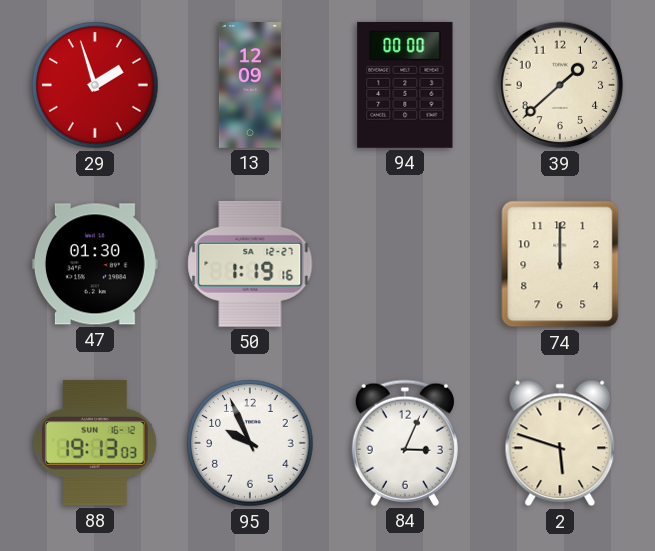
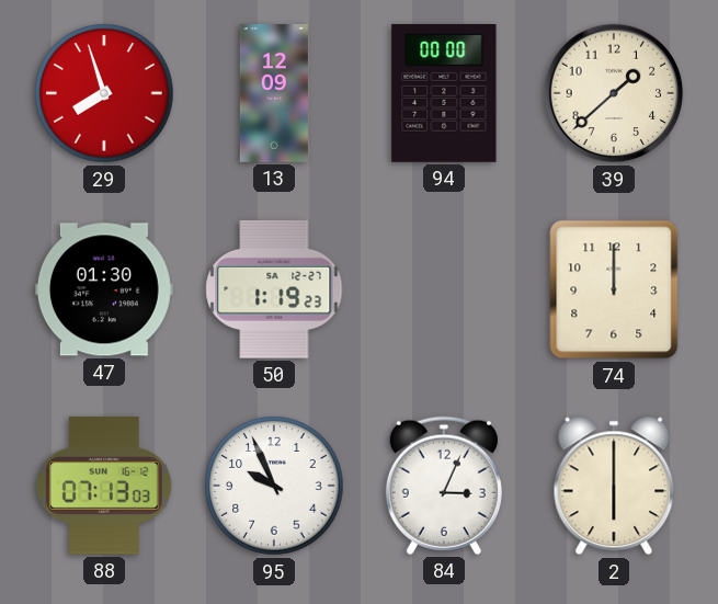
29: 1:57 -> 7:57
50: 1:19:16 -> 1:19:23
88: 19:13 -> 07:13
2: 5:48 -> 6:00
